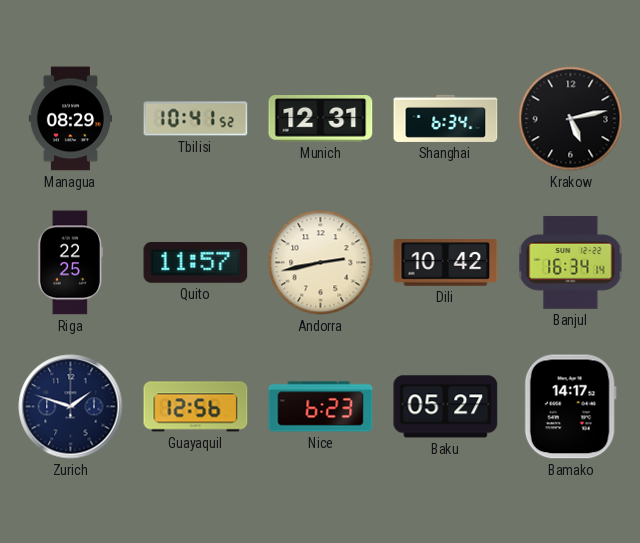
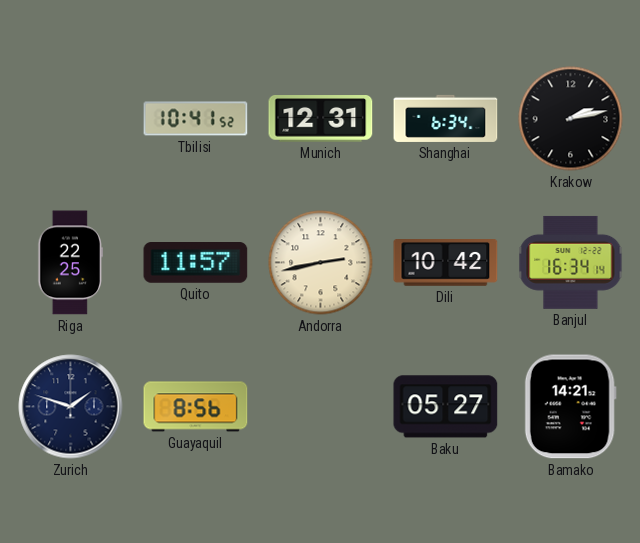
Managua: 08:29 -> none
Krakow: 5:13 -> 2:13
Guayaquil: 12:56 -> 8:56
Nice: 6:23 -> none
Bamako: 14:17 -> 14:21
